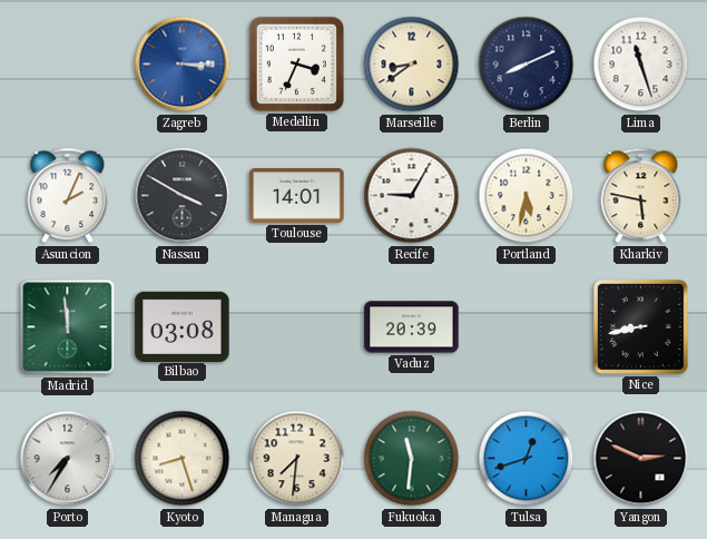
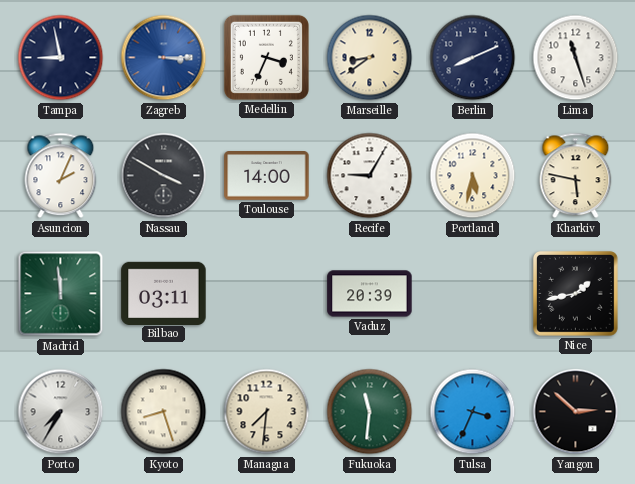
Tampa: none -> 8:58
Toulouse: 14:01 -> 14:00
Bilbao: 03:08 -> 03:11
Nice: 8:43 -> 1:43
Tulsa: 12:42 -> 3:34
Yangon: 2:49 -> 2:52
